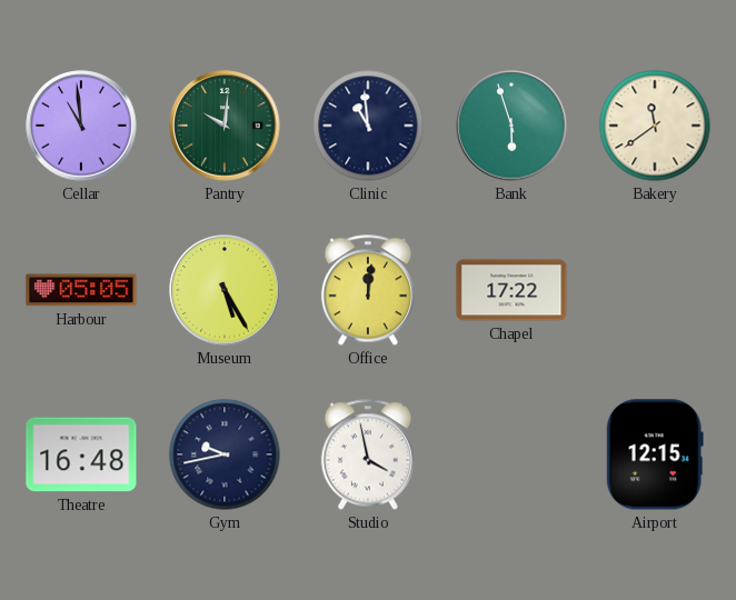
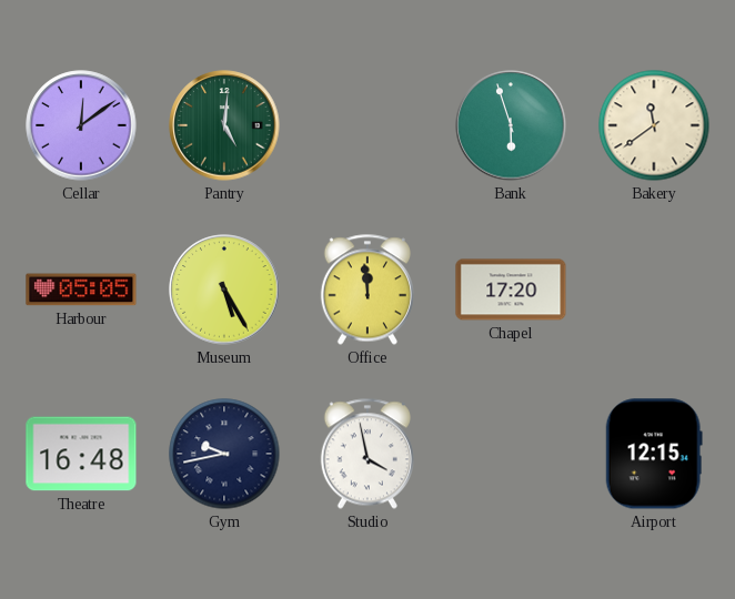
Cellar: 10:59 -> 12:09
Pantry: 10:01 -> 5:01
Clinic: 10:59 -> none
Office: 12:01 -> 11:59
Chapel: 17:22 -> 17:20
